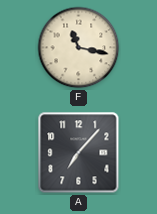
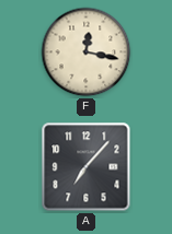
F: 11:17 -> 12:17
